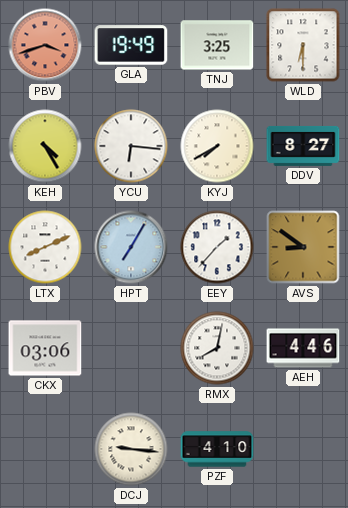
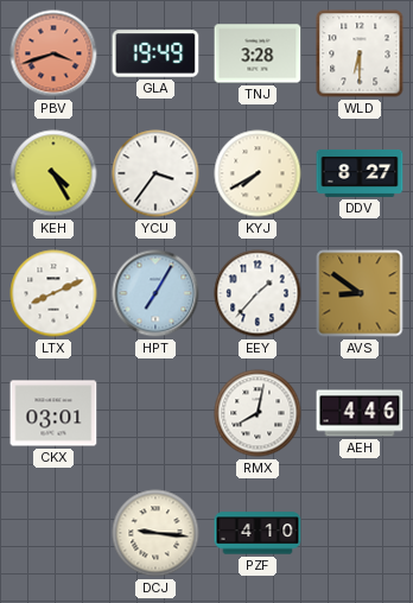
TNJ: 3:25 -> 3:28
YCU: 6:16 -> 3:36
CKX: 03:06 -> 03:01
